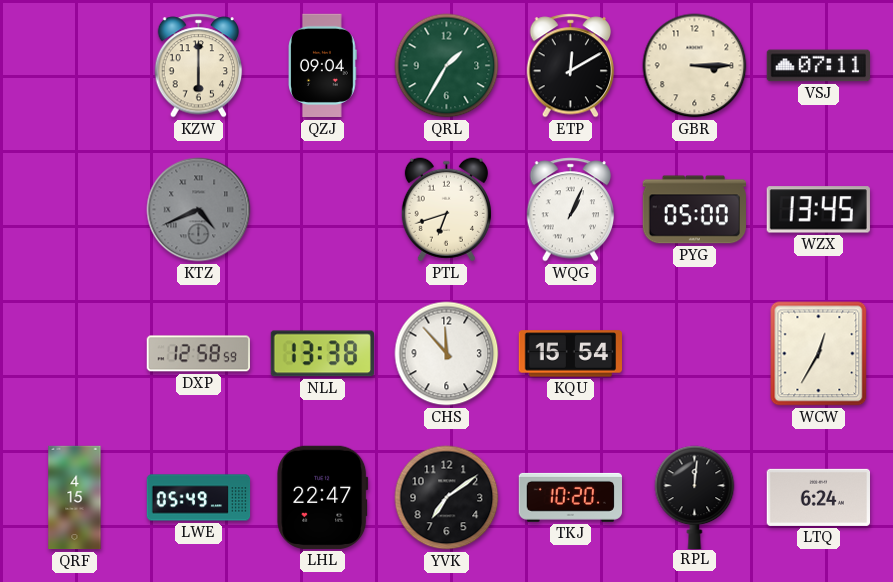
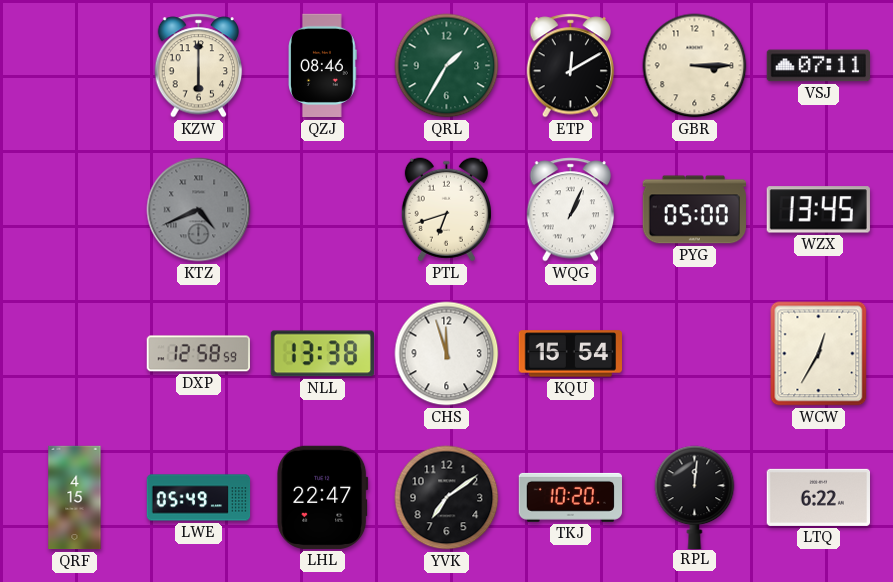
QZJ: 09:04 -> 08:46
CHS: 11:53 -> 11:57
LTQ: 6:24 -> 6:22
